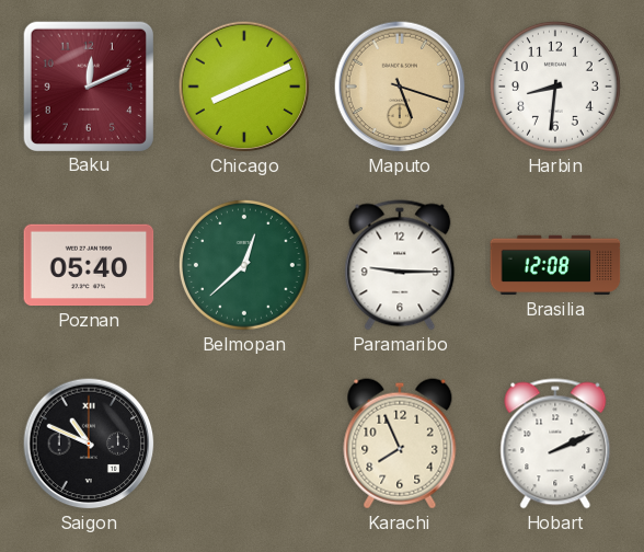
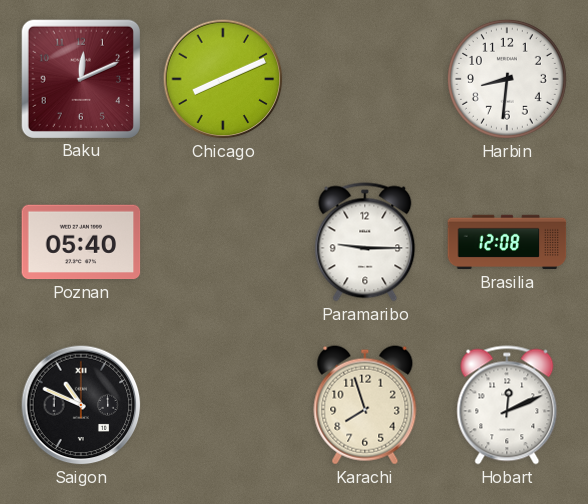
Maputo: 5:18 -> none
Belmopan: 12:38 -> none
Karachi: 7:56 -> 7:57
Hobart: 2:11 -> 12:11
